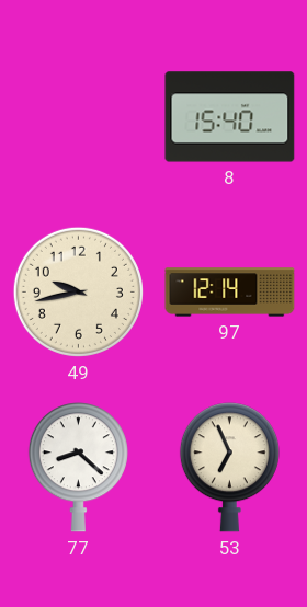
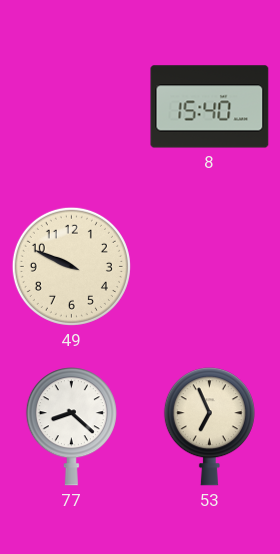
49: 9:43 -> 9:49
97: 12:14 -> none
